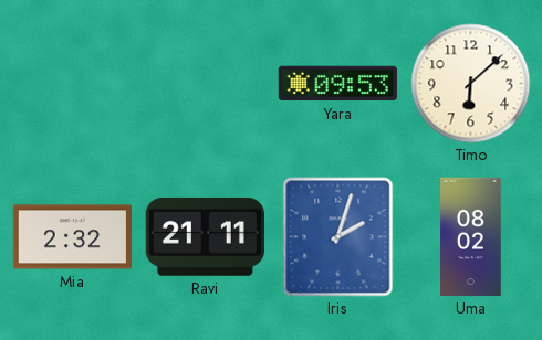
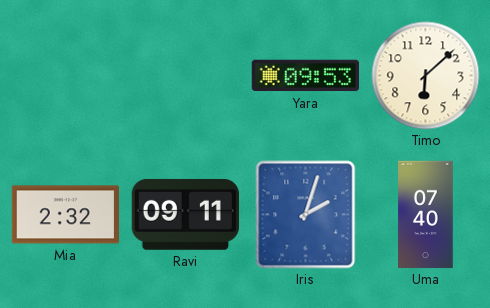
Ravi: 21:11 -> 09:11
Uma: 08:02 -> 07:40
